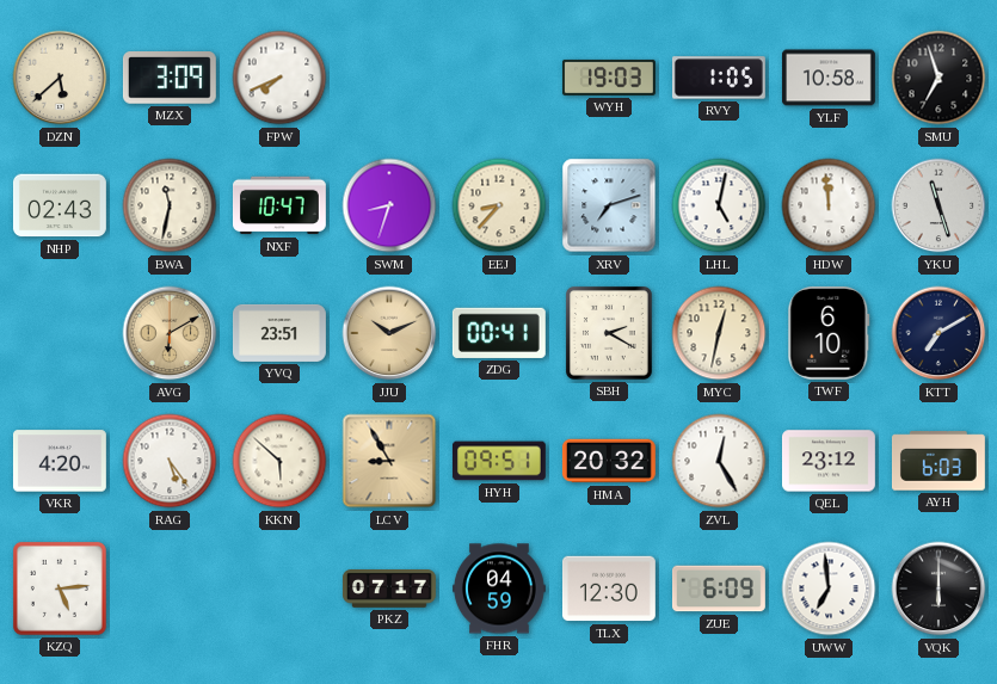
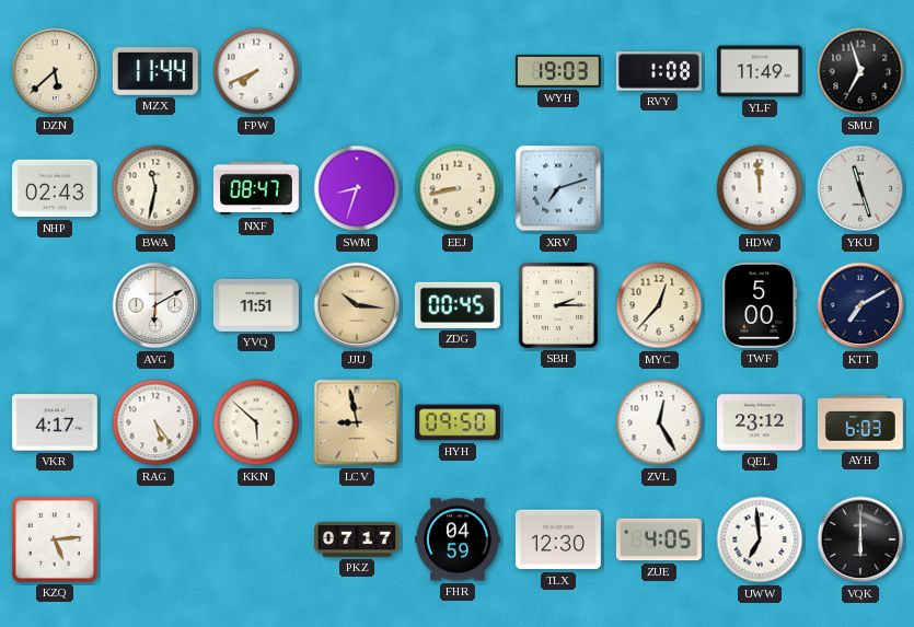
MZX: 3:09 -> 11:44
RVY: 1:05 -> 1:08
YLF: 10:58 -> 11:49
NXF: 10:47 -> 08:47
EEJ: 8:37 -> 8:43
LHL: 5:02 -> none
AVG dial: champagne -> white
YVQ: 23:51 -> 11:51
JJU: 10:11 -> 10:16
ZDG: 00:41 -> 00:45
SBH: 2:20 -> 2:15
MYC: 12:32 -> 12:37
TWF: 6:10 -> 5:00
VKR: 4:20 -> 4:17
LCV: 8:55 -> 8:58
HYH: 09:51 -> 09:50
HMA: 20:32 -> none
ZUE: 6:09 -> 4:05
